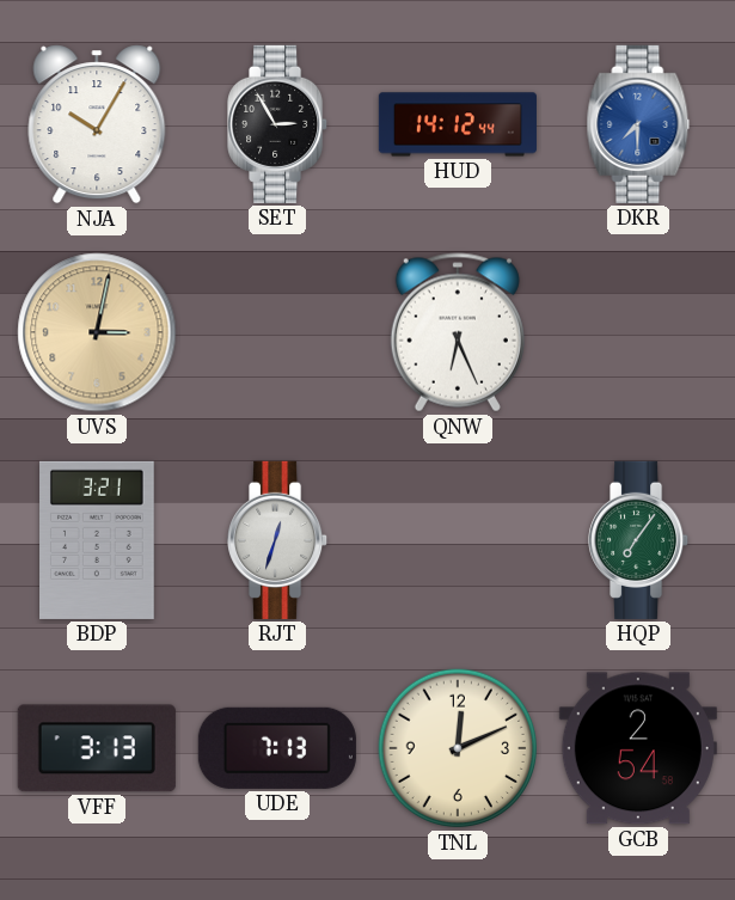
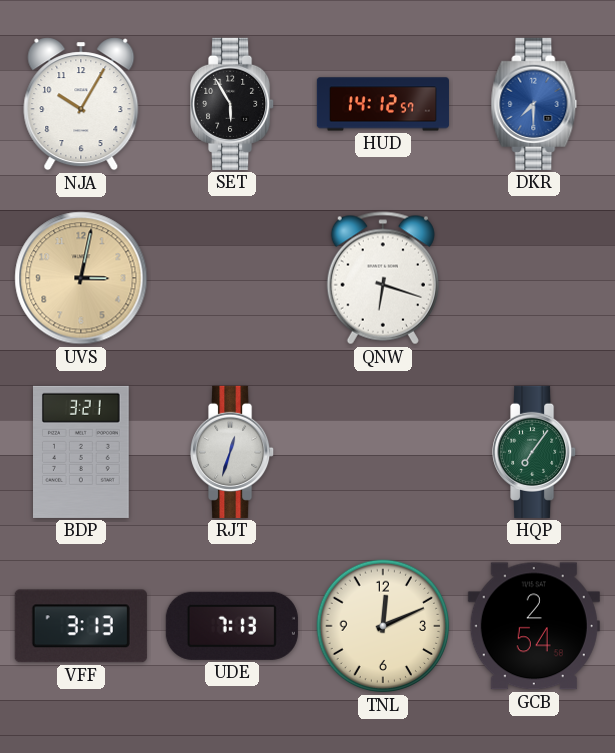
SET: 2:55 -> 5:55
HUD: 14:12:44 -> 14:12:57
QNW: 6:26 -> 6:18
